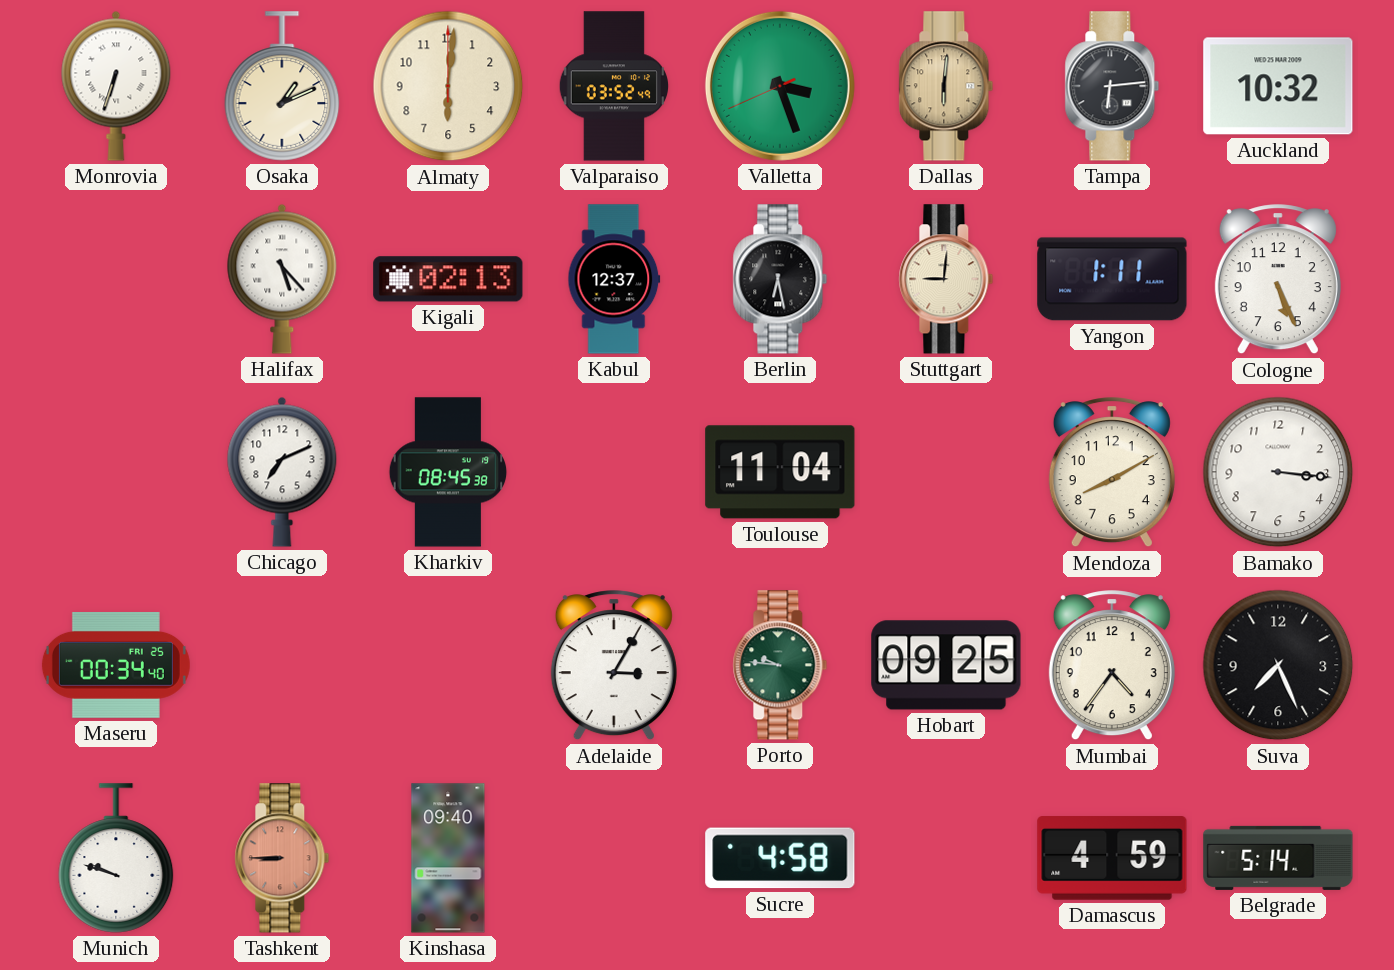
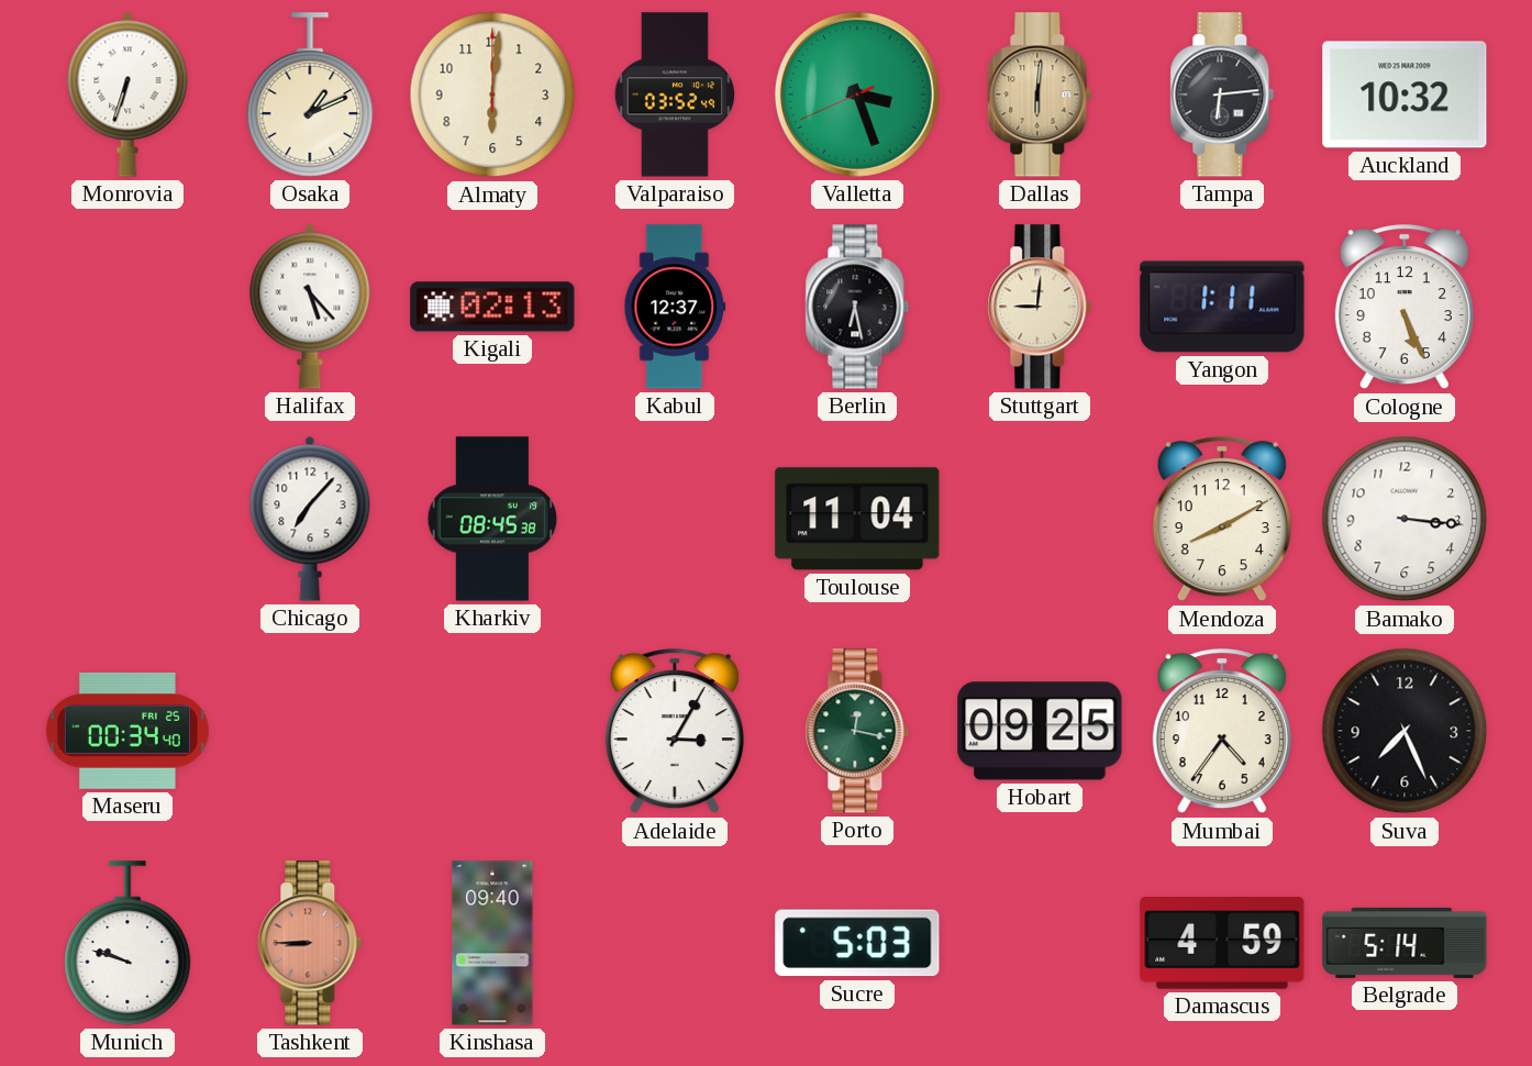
Chicago: 7:11 -> 7:07
Porto: 9:46 -> 12:17
Sucre: 4:58 -> 5:03
